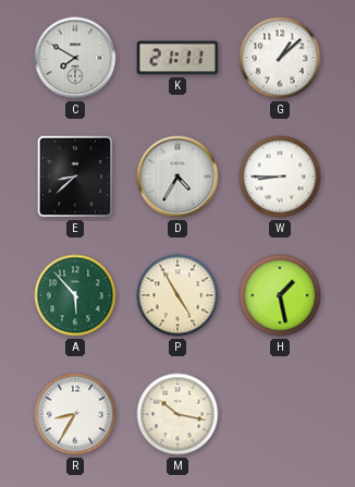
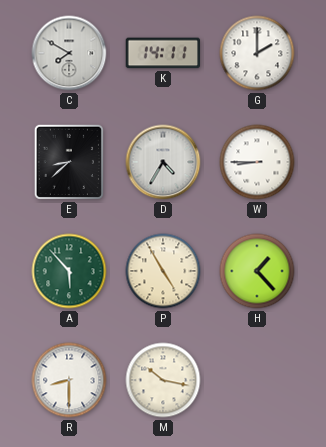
K: 21:11 -> 14:11
G: 1:08 -> 2:00
H: 1:28 -> 1:23
R: 8:35 -> 8:30
